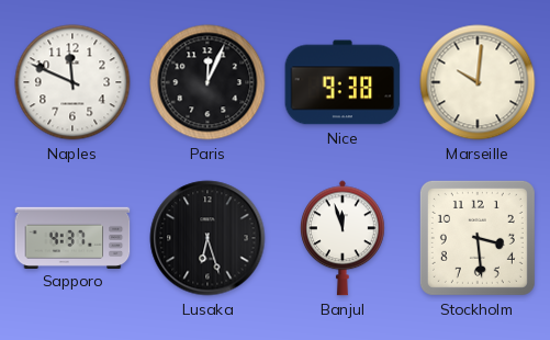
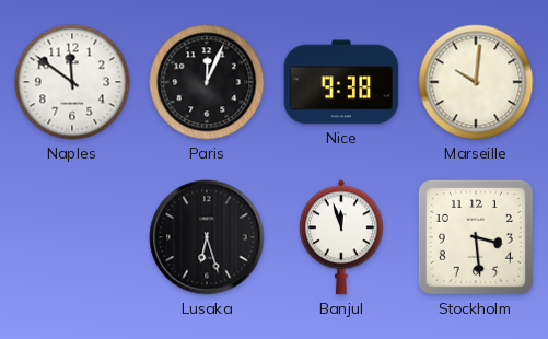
Naples: 11:49 -> 11:51
Sapporo: 4:37 -> none
